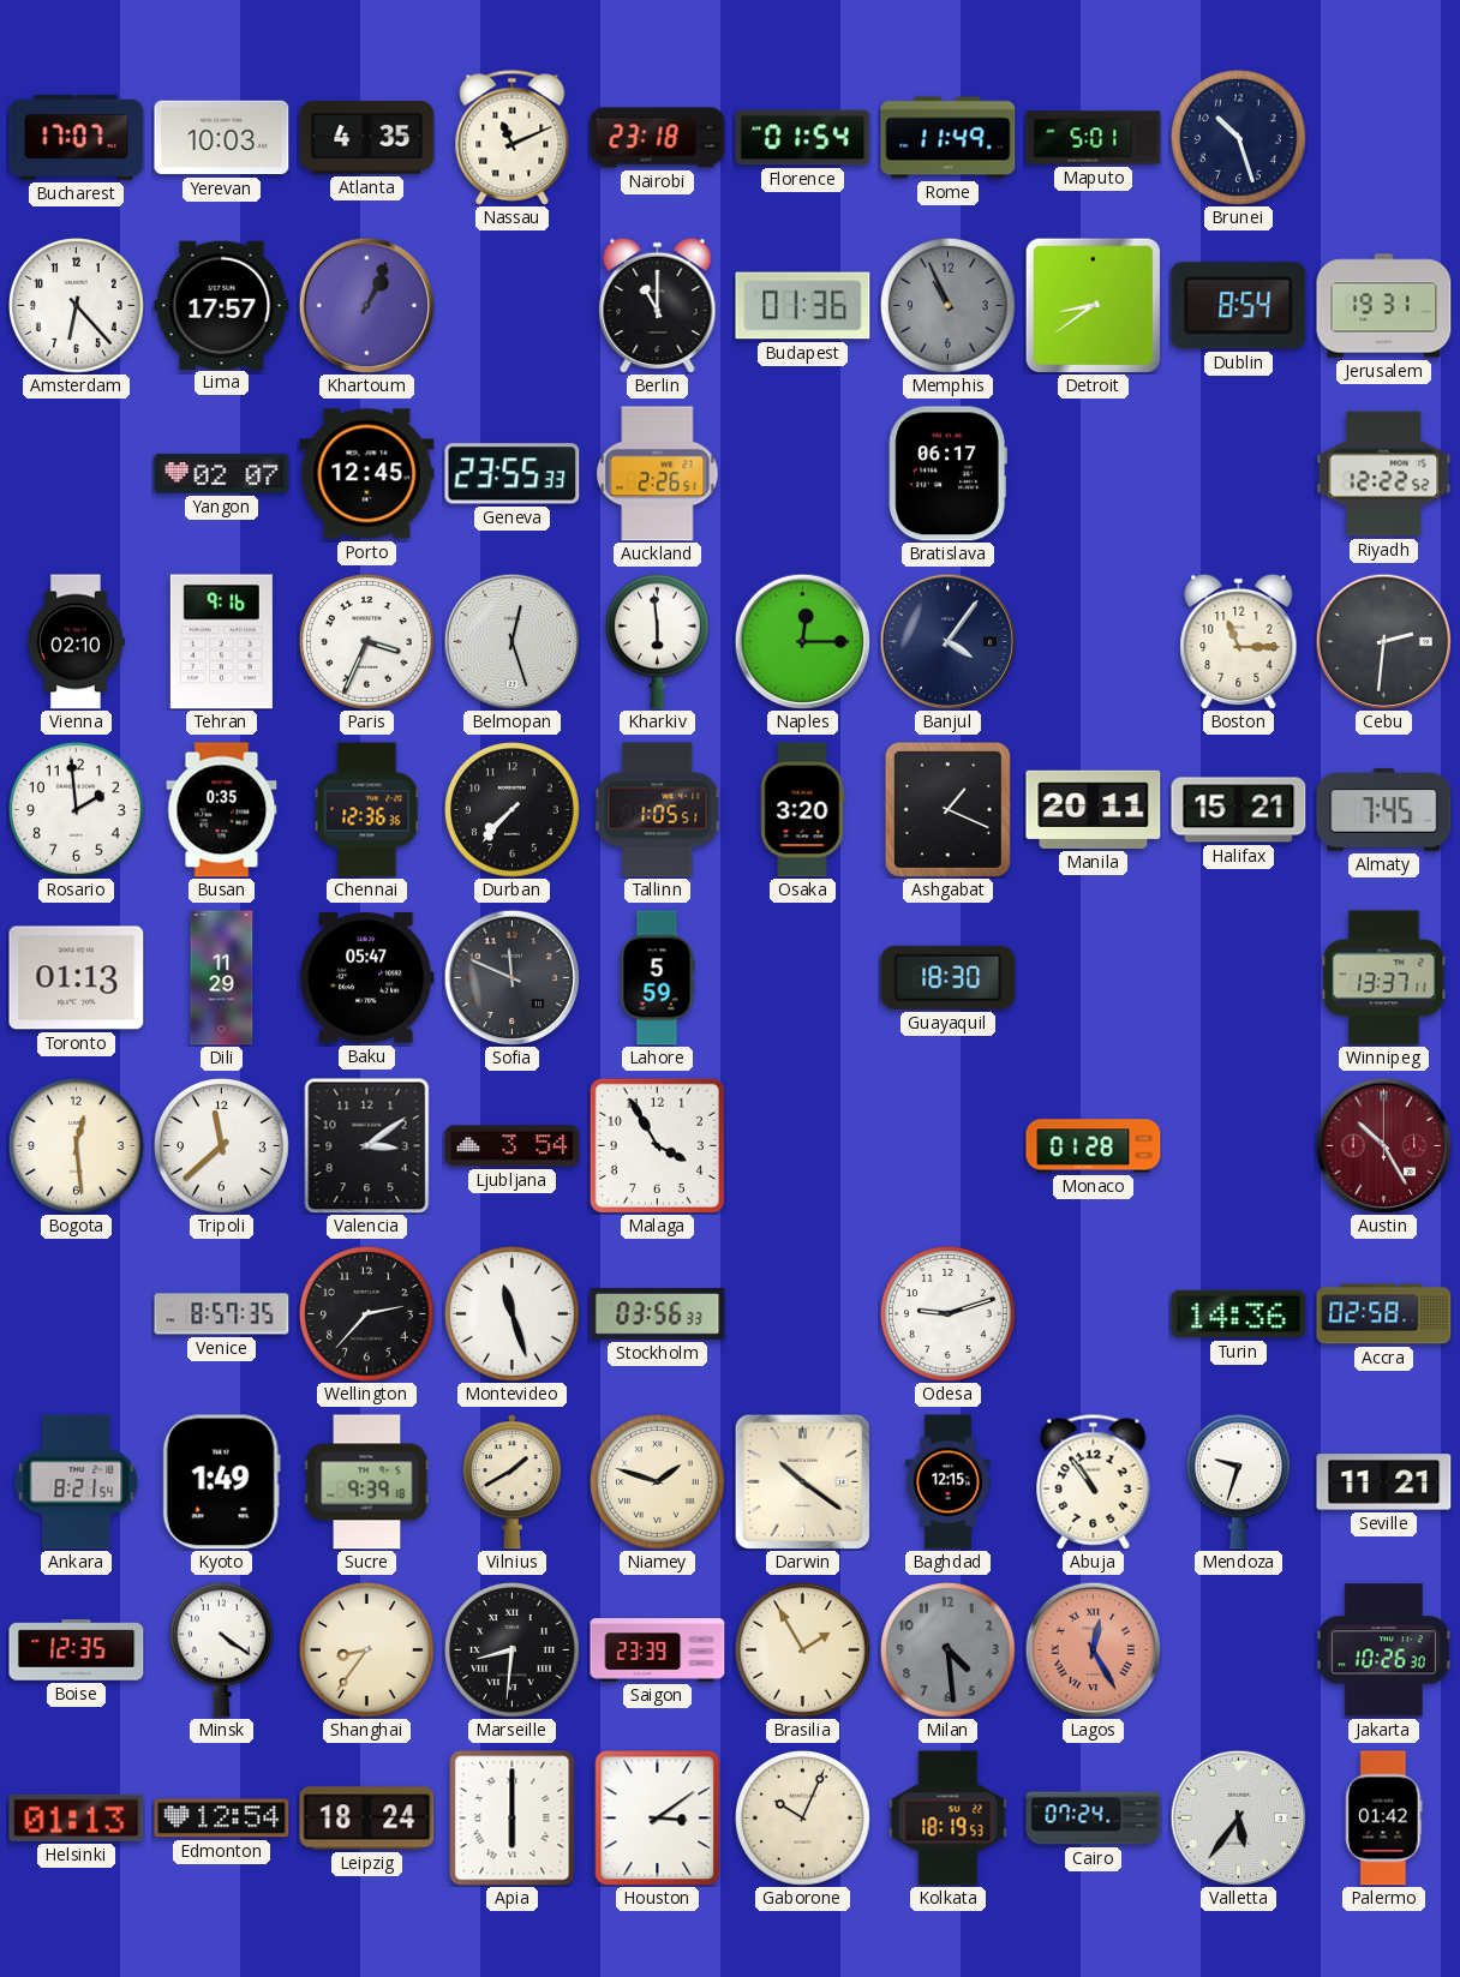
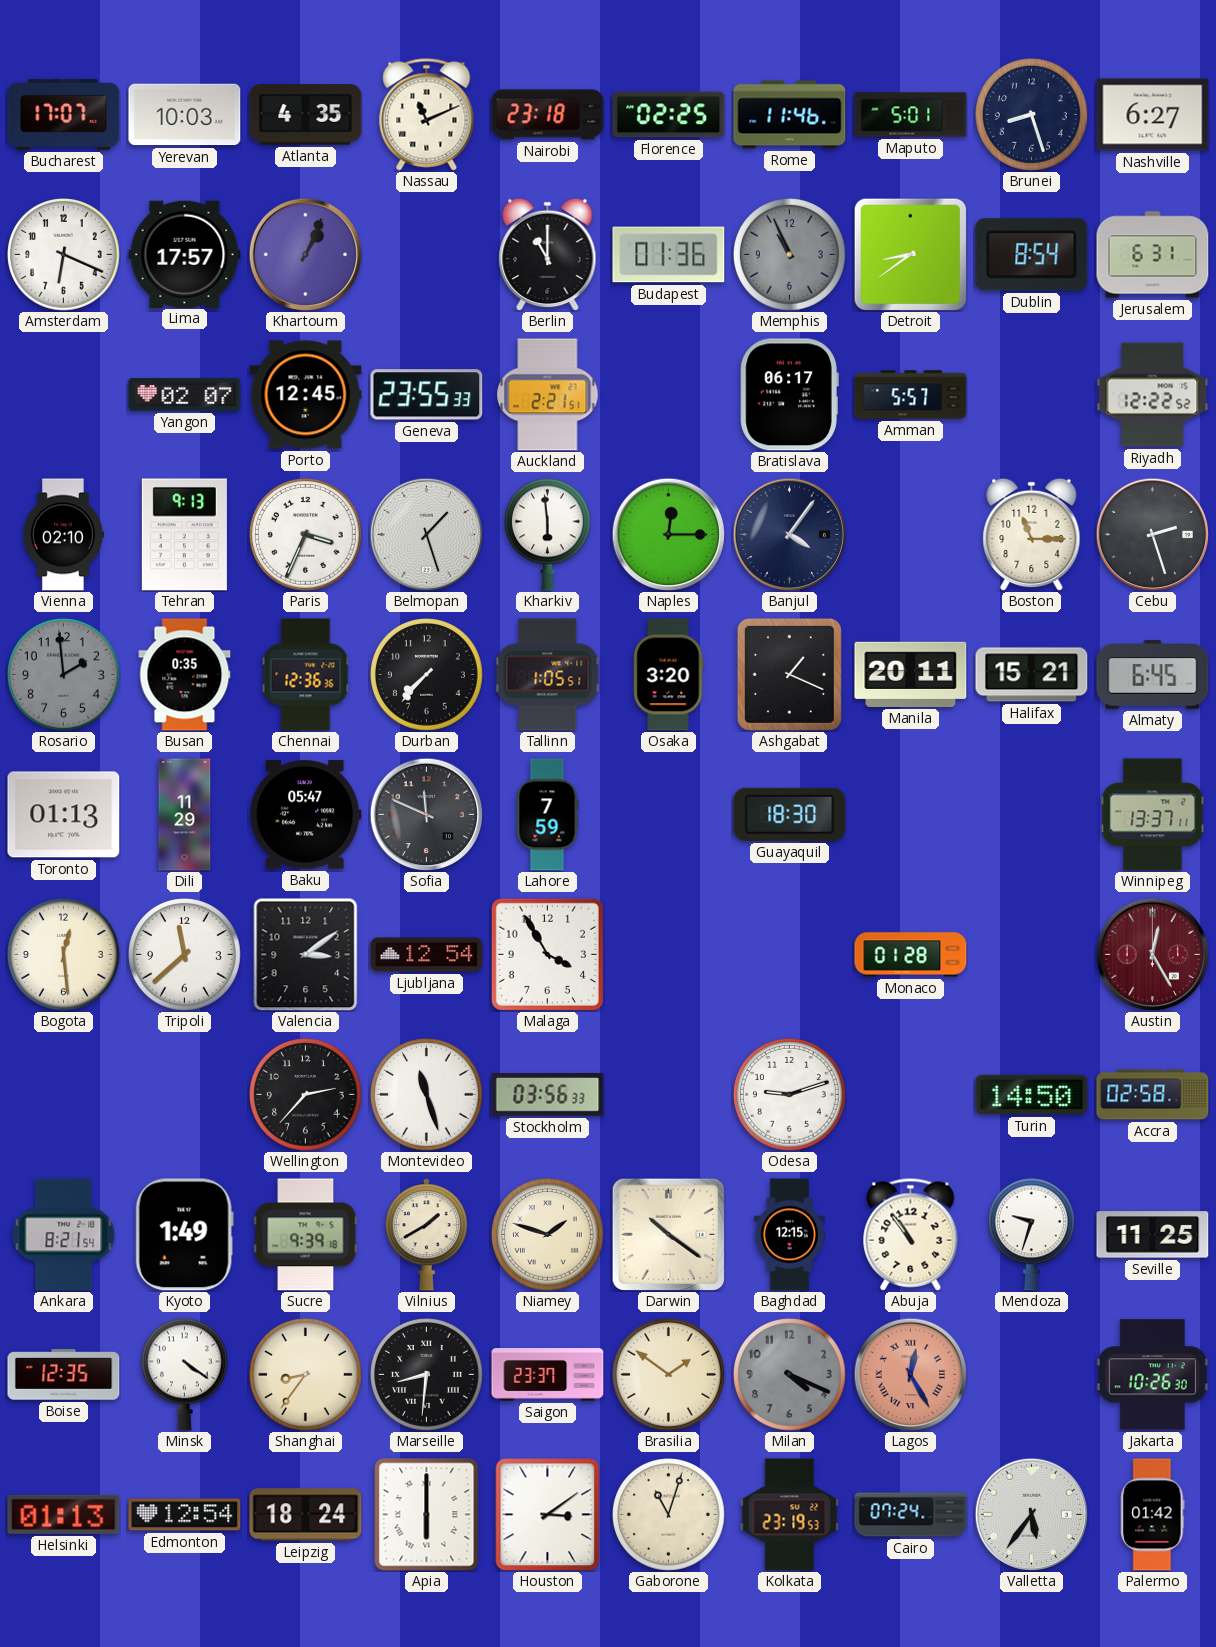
Florence: 01:54 -> 02:25
Rome: 11:49 -> 11:46
Brunei: 10:27 -> 8:27
Nashville: none -> 6:27
Amsterdam: 6:23 -> 6:19
Jerusalem: 19:31 -> 6:31
Auckland: 2:26 -> 2:21
Amman: none -> 5:57
Tehran: 9:16 -> 9:13
Belmopan: 12:27 -> 1:27
Cebu: 2:31 -> 2:27
Rosario dial: white -> grey
Almaty: 7:45 -> 6:45
Lahore: 5:59 -> 7:59
Ljubljana: 3:54 -> 12:54
Austin: 10:25 -> 12:25
Venice: 8:57 -> none
Turin: 14:36 -> 14:50
Seville: 11:21 -> 11:25
Saigon: 23:39 -> 23:37
Brasilia: 1:55 -> 1:51
Milan: 4:29 -> 4:19
Gaborone: 10:04 -> 11:03
Kolkata: 18:19 -> 23:19
